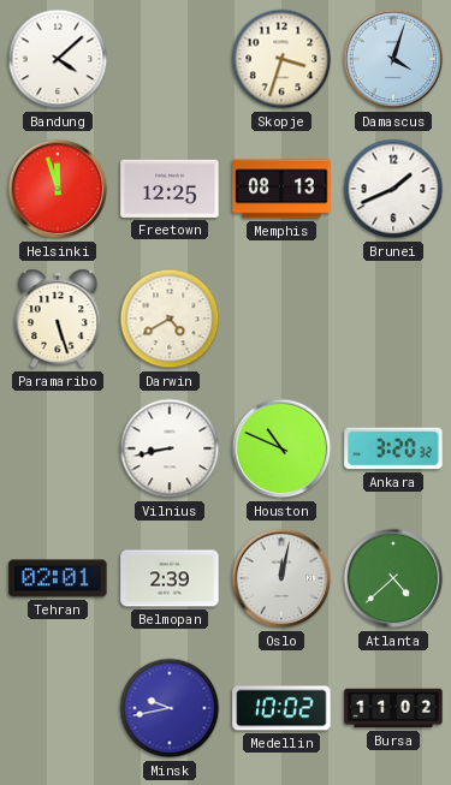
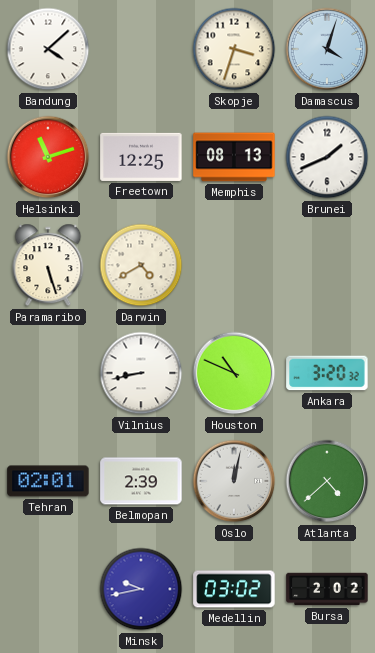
Helsinki: 11:57 -> 11:12
Medellin: 10:02 -> 03:02
Bursa: 11:02 -> 2:02
